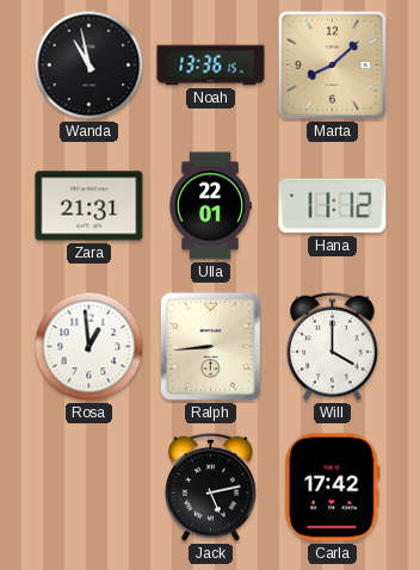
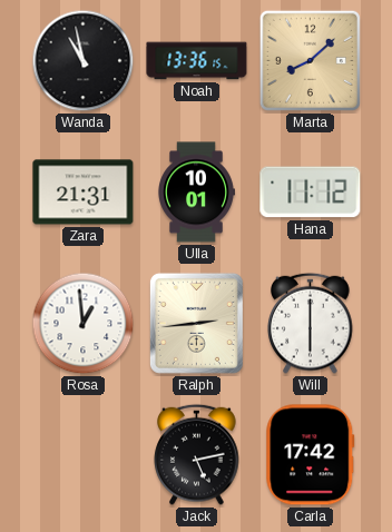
Ulla: 22:01 -> 10:01
Ralph: 8:44 -> 2:44
Will: 4:00 -> 6:00
